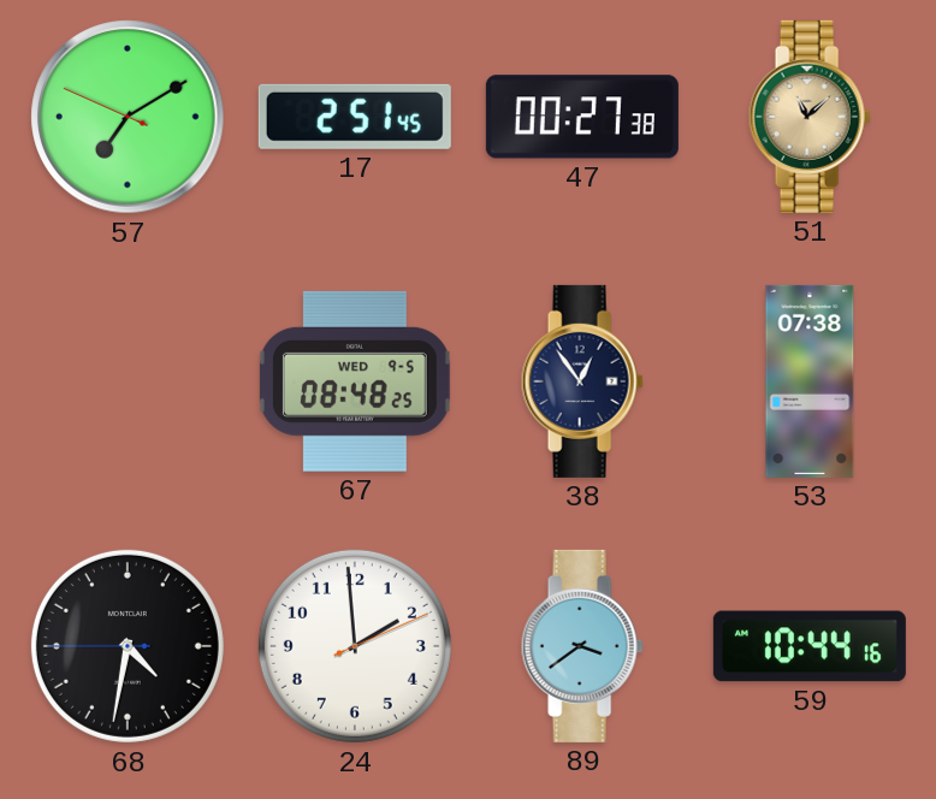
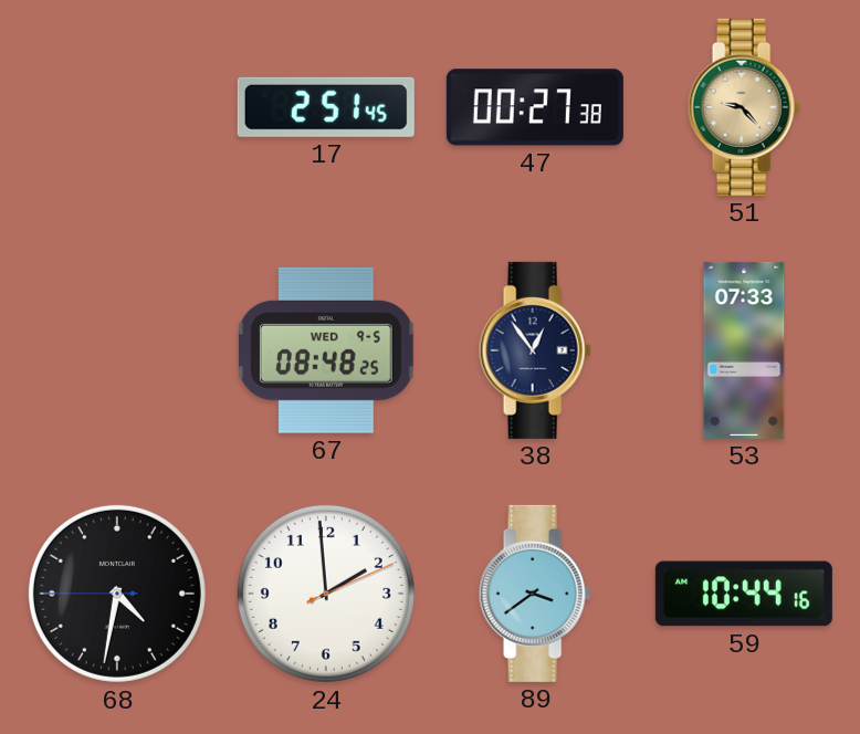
57: 7:09 -> none
51: 11:08 -> 9:23
53: 07:38 -> 07:33
